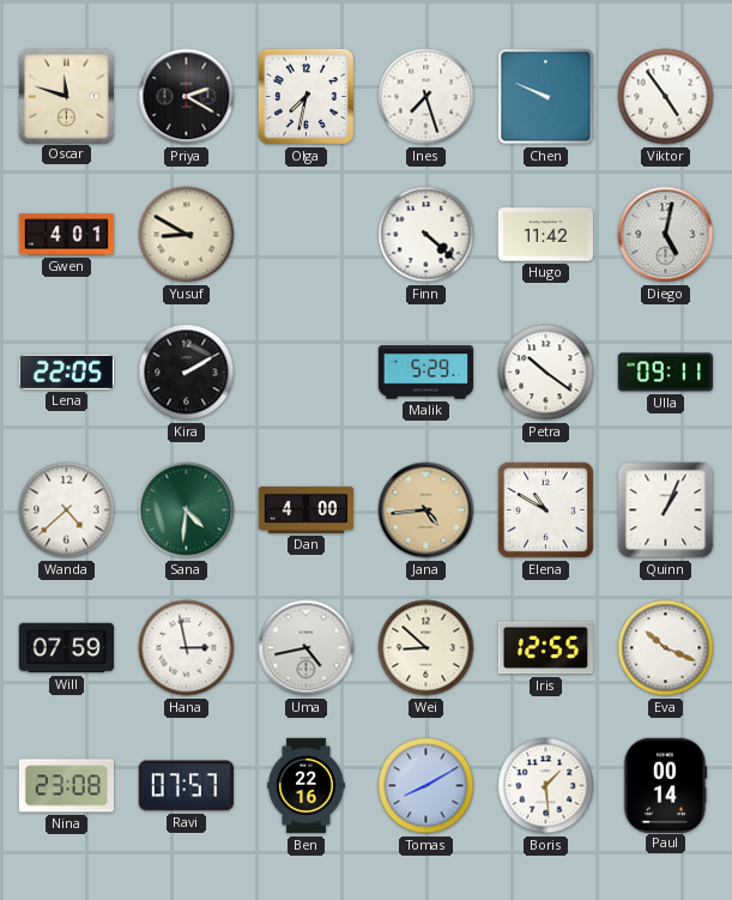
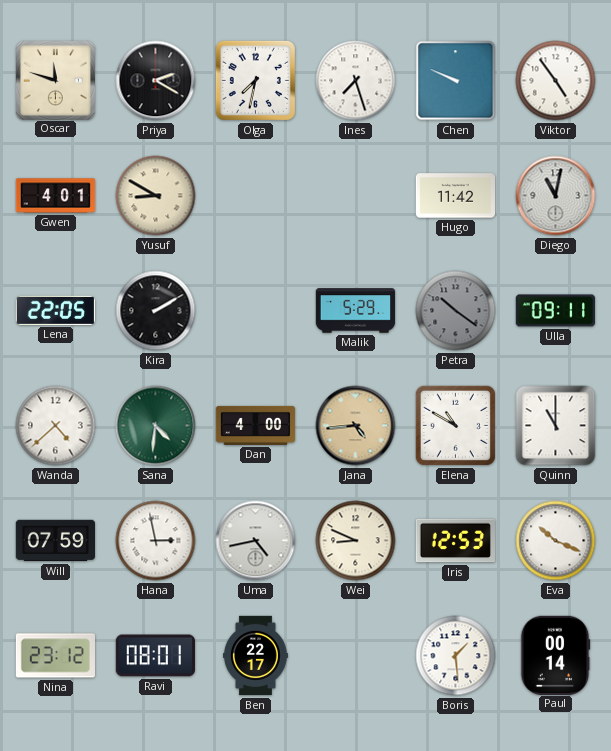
Finn: 4:22 -> none
Diego: 5:02 -> 11:02
Petra dial: white -> grey
Quinn: 1:04 -> 11:00
Wei: 8:52 -> 8:49
Iris: 12:55 -> 12:53
Nina: 23:08 -> 23:12
Ravi: 07:57 -> 08:01
Ben: 22:16 -> 22:17
Tomas: 8:10 -> none
